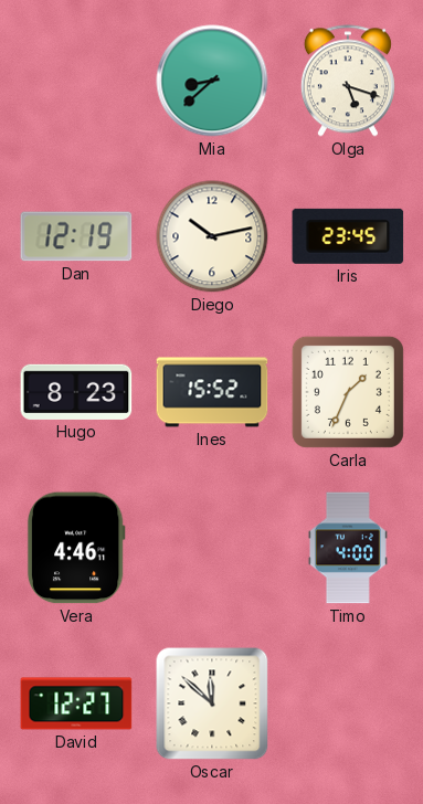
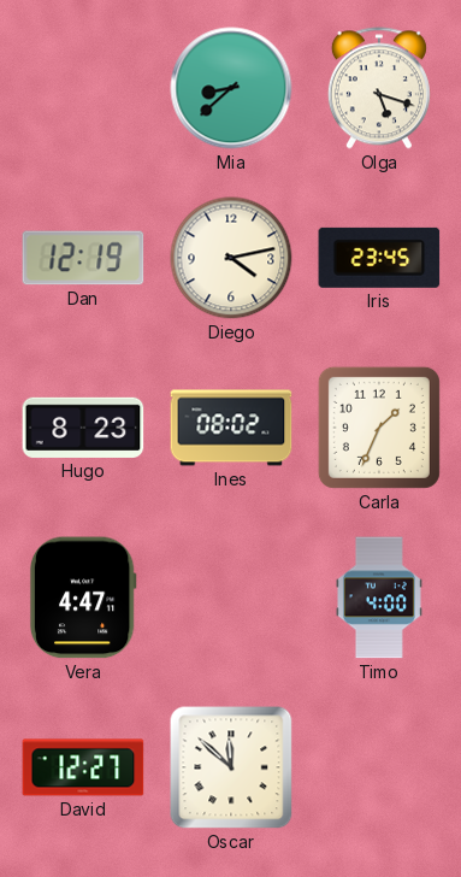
Diego: 10:13 -> 4:13
Ines: 15:52 -> 08:02
Vera: 4:46 -> 4:47
